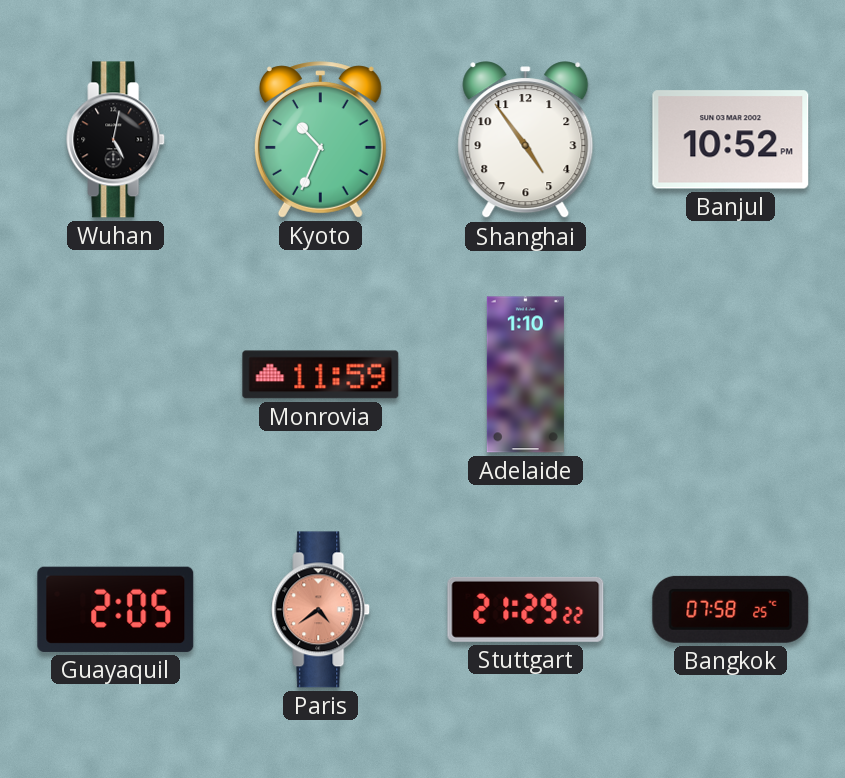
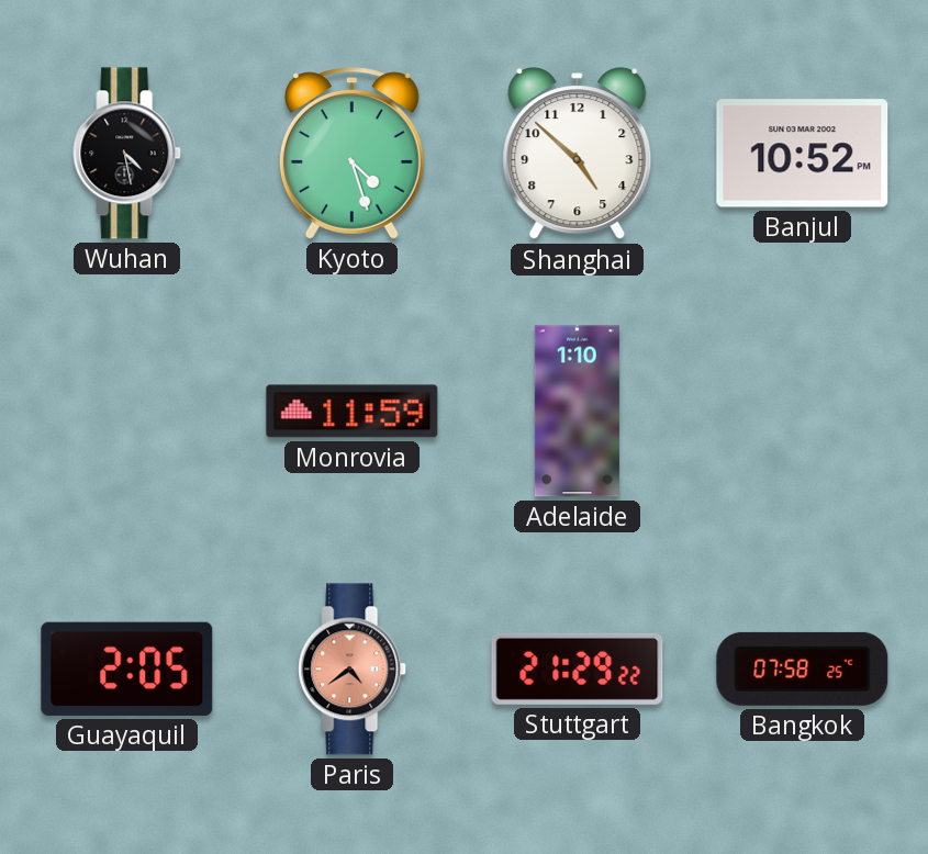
Wuhan: 5:02 -> 4:28
Kyoto: 10:34 -> 4:27
Shanghai: 4:54 -> 4:52
